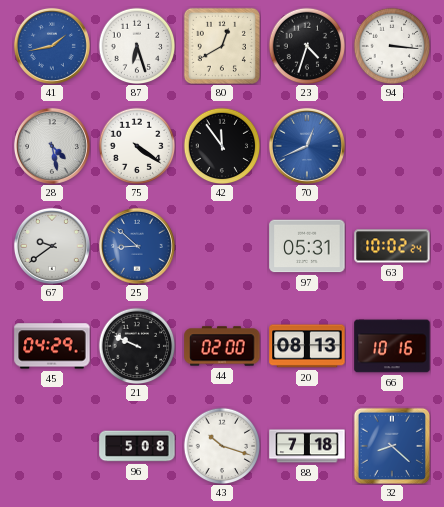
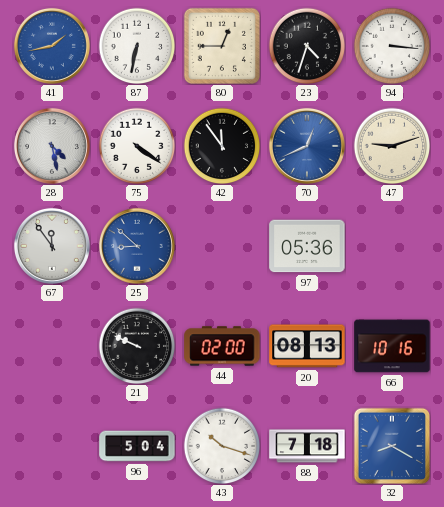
87: 6:27 -> 6:32
80: 12:40 -> 12:45
47: none -> 9:12
67: 9:39 -> 11:54
97: 05:31 -> 05:36
63: 10:02 -> none
45: 04:29 -> none
96: 5:08 -> 5:04
32: 8:22 -> 8:20
